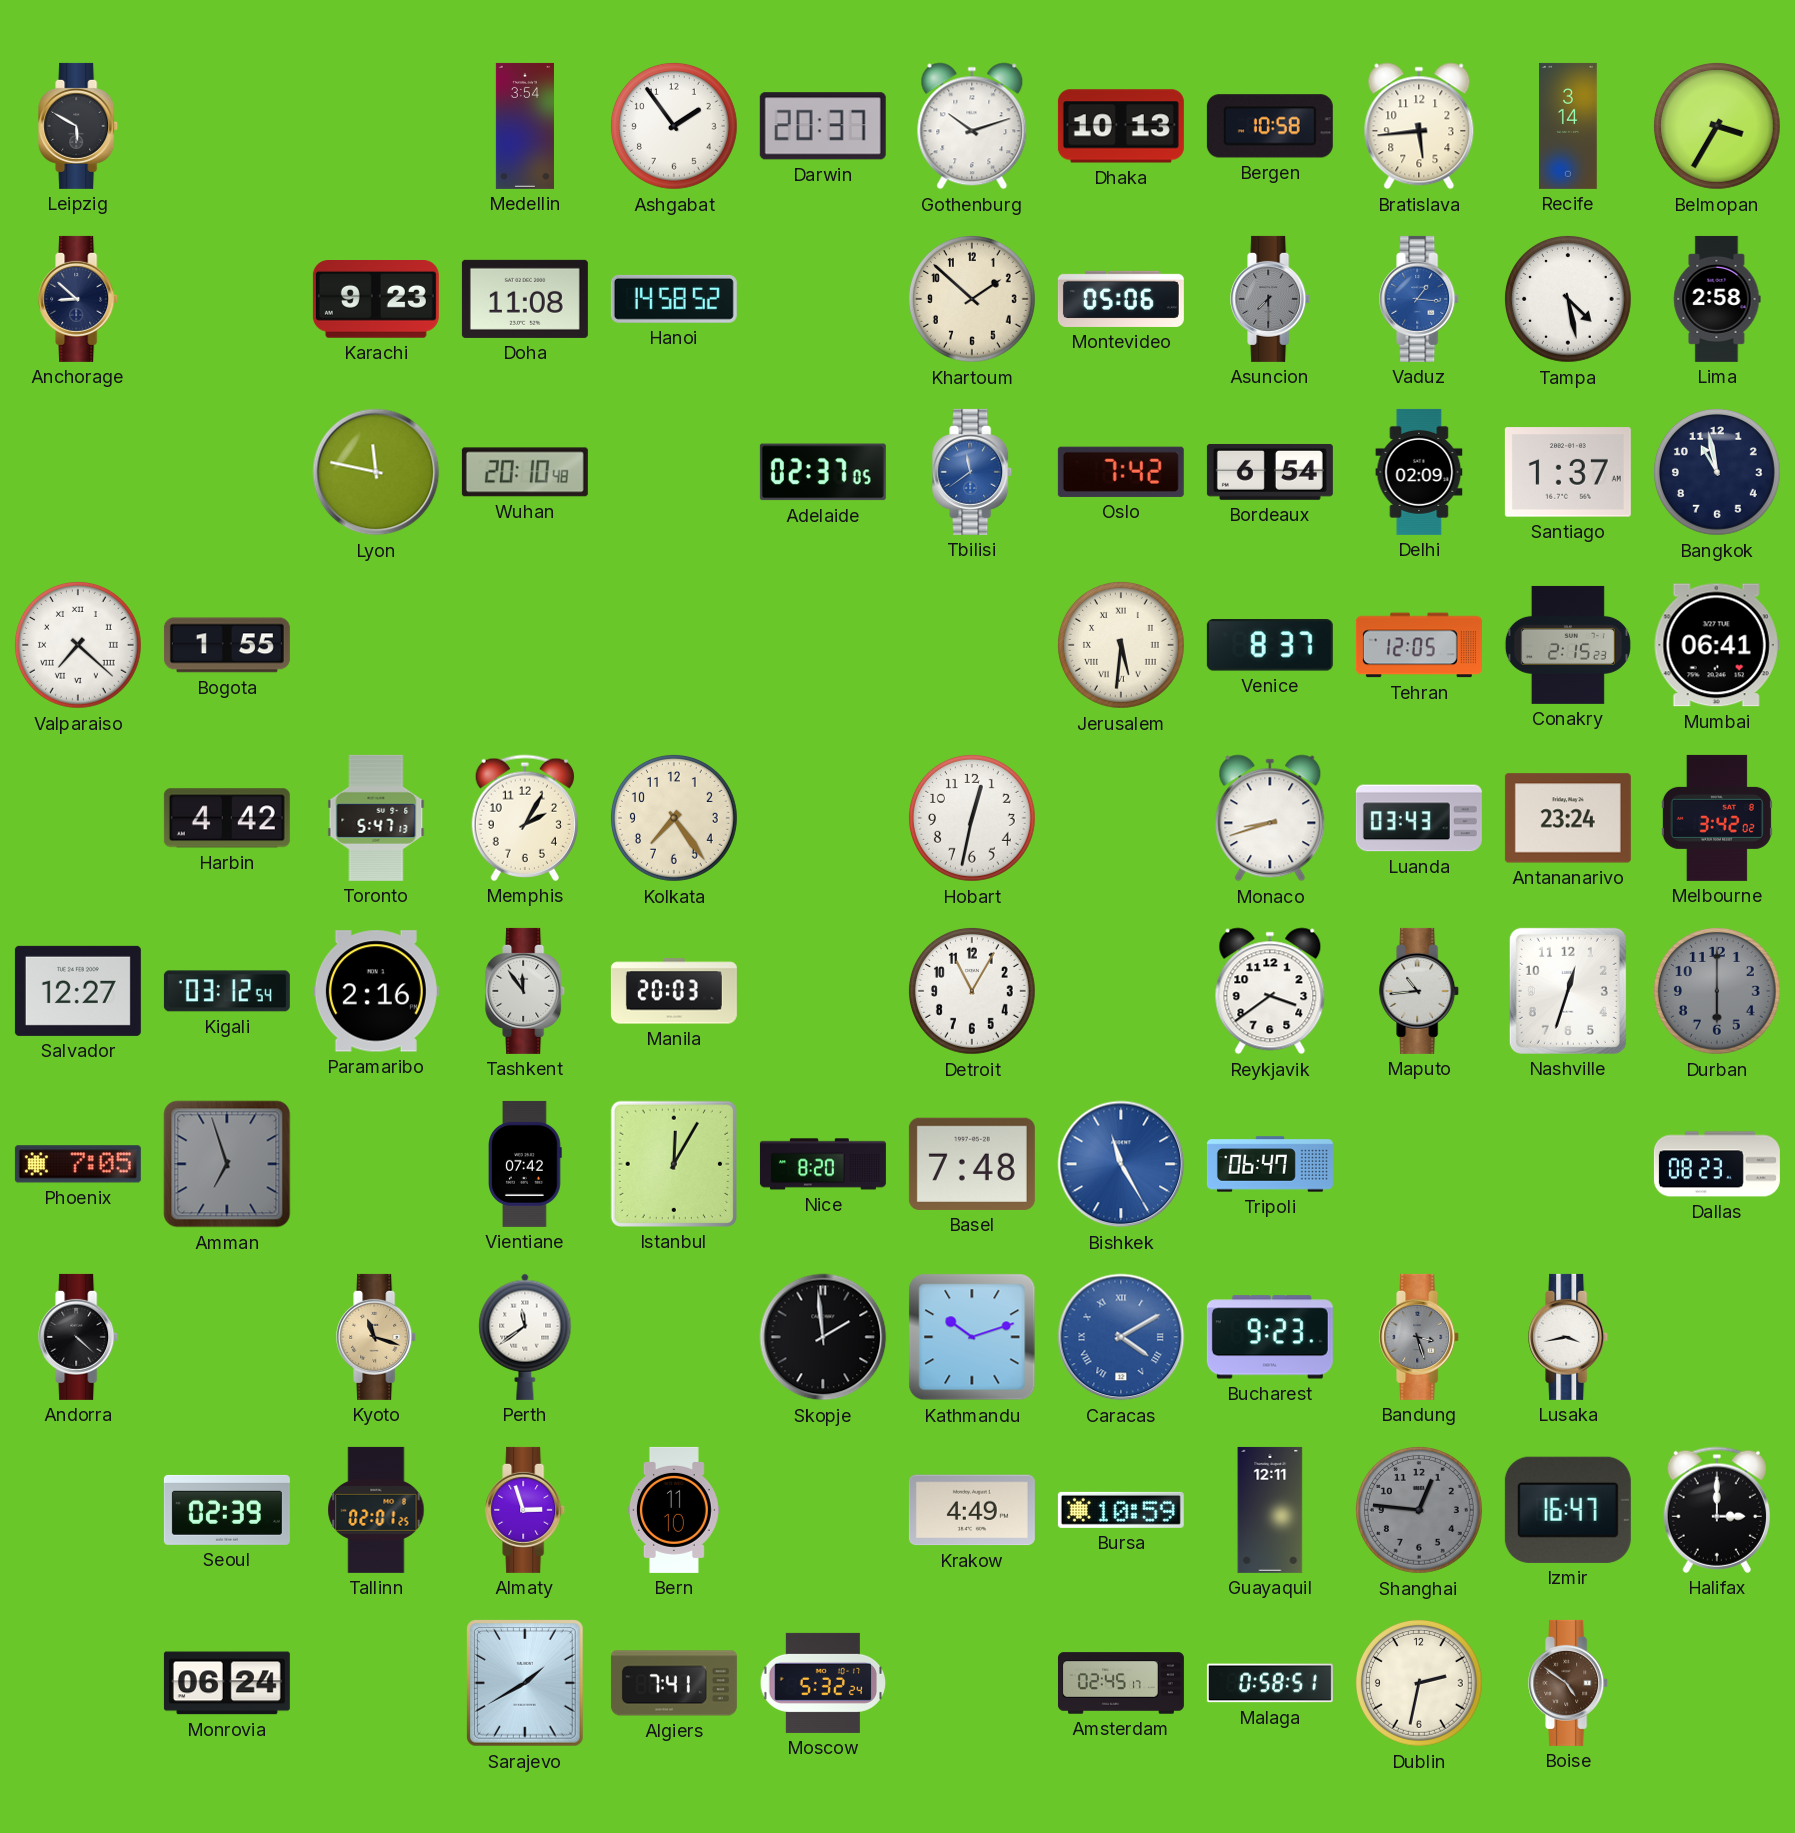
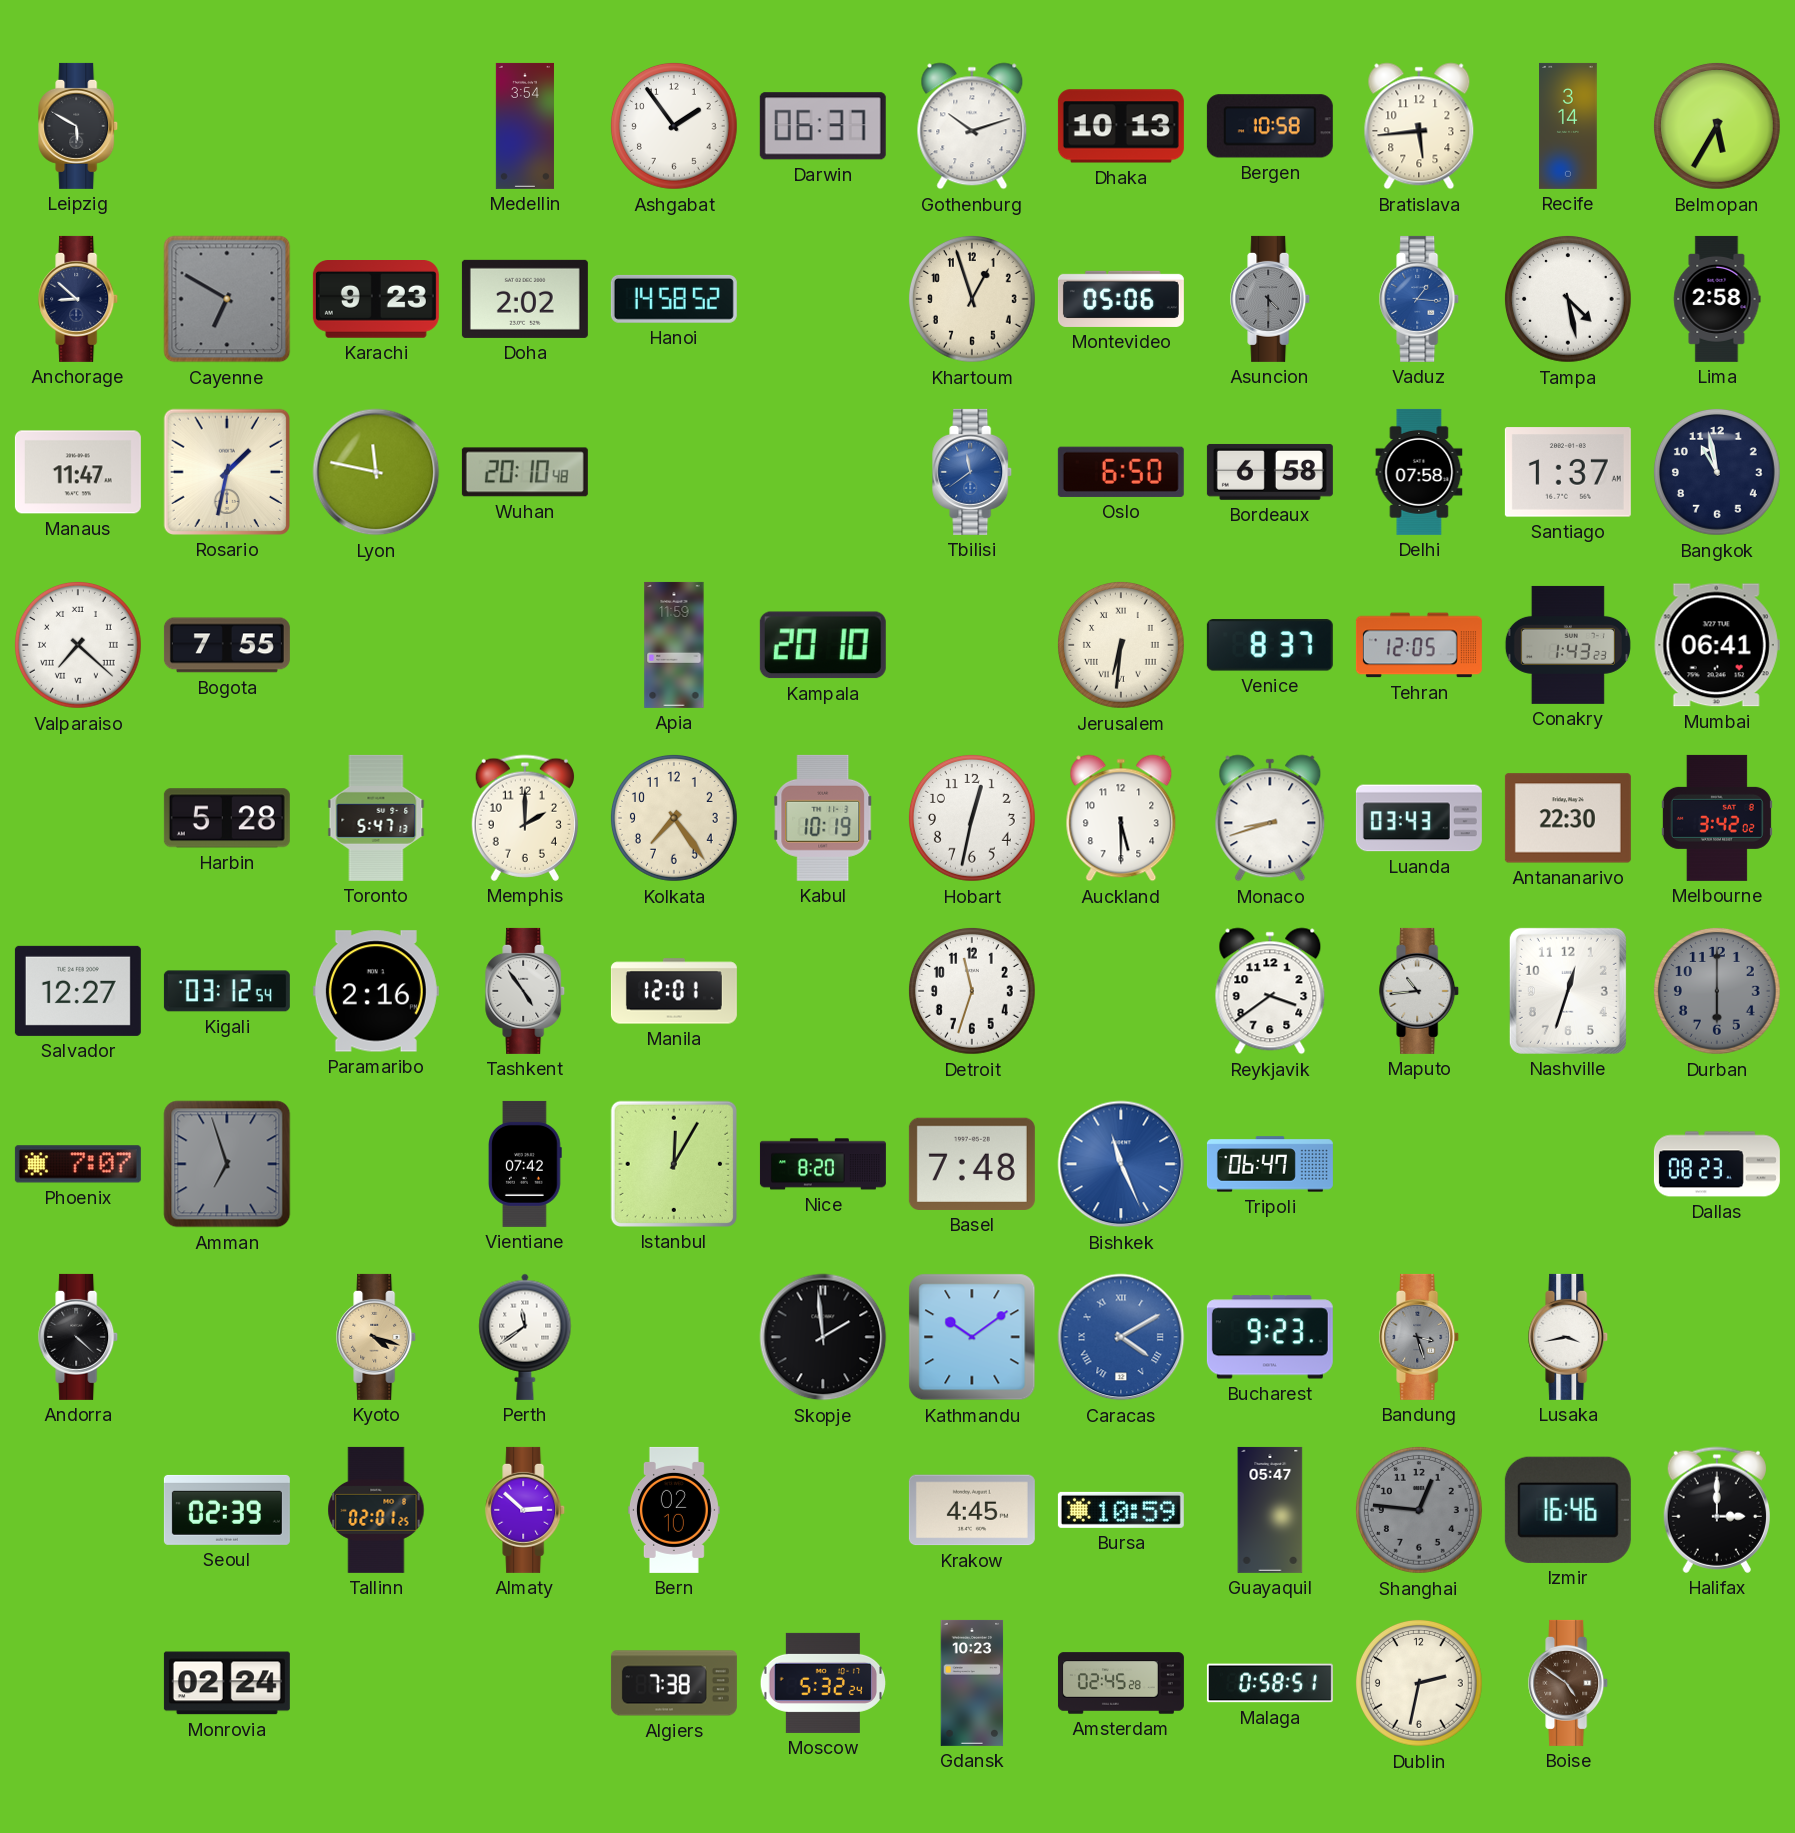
Darwin: 20:37 -> 06:37
Belmopan: 3:35 -> 5:35
Cayenne: none -> 6:50
Doha: 11:08 -> 2:02
Khartoum: 1:52 -> 12:57
Asuncion: 7:30 -> 4:30
Manaus: none -> 11:47
Rosario: none -> 1:32
Adelaide: 02:37 -> none
Oslo: 7:42 -> 6:50
Bordeaux: 6:54 -> 6:58
Delhi: 02:09 -> 07:58
Bogota: 1:55 -> 7:55
Apia: none -> 11:59
Kampala: none -> 20:10
Jerusalem: 5:31 -> 6:31
Conakry: 2:15 -> 1:43
Harbin: 4:42 -> 5:28
Memphis: 2:05 -> 2:00
Kabul: none -> 10:19
Auckland: none -> 5:30
Antananarivo: 23:24 -> 22:30
Tashkent: 11:54 -> 4:54
Manila: 20:03 -> 12:01
Detroit: 11:05 -> 11:33
Phoenix: 7:05 -> 7:07
Bishkek: 11:25 -> 11:26
Kyoto: 11:18 -> 4:18
Kathmandu: 10:12 -> 10:09
Almaty: 2:57 -> 2:52
Bern: 11:10 -> 02:10
Krakow: 4:49 -> 4:45
Guayaquil: 12:11 -> 05:47
Izmir: 16:47 -> 16:46
Monrovia: 06:24 -> 02:24
Sarajevo: 1:40 -> none
Algiers: 7:41 -> 7:38
Gdansk: none -> 10:23
Amsterdam: 02:45:17 -> 02:45:28
